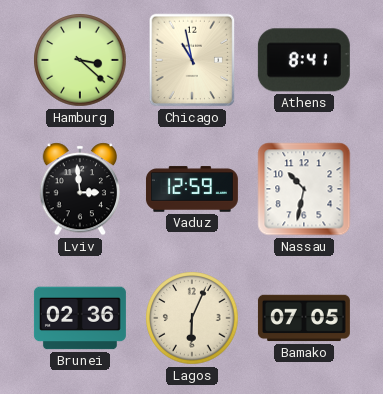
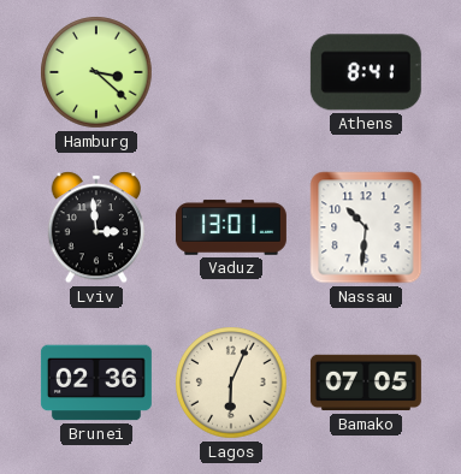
Chicago: 10:58 -> none
Vaduz: 12:59 -> 13:01
Nassau: 10:32 -> 10:31
